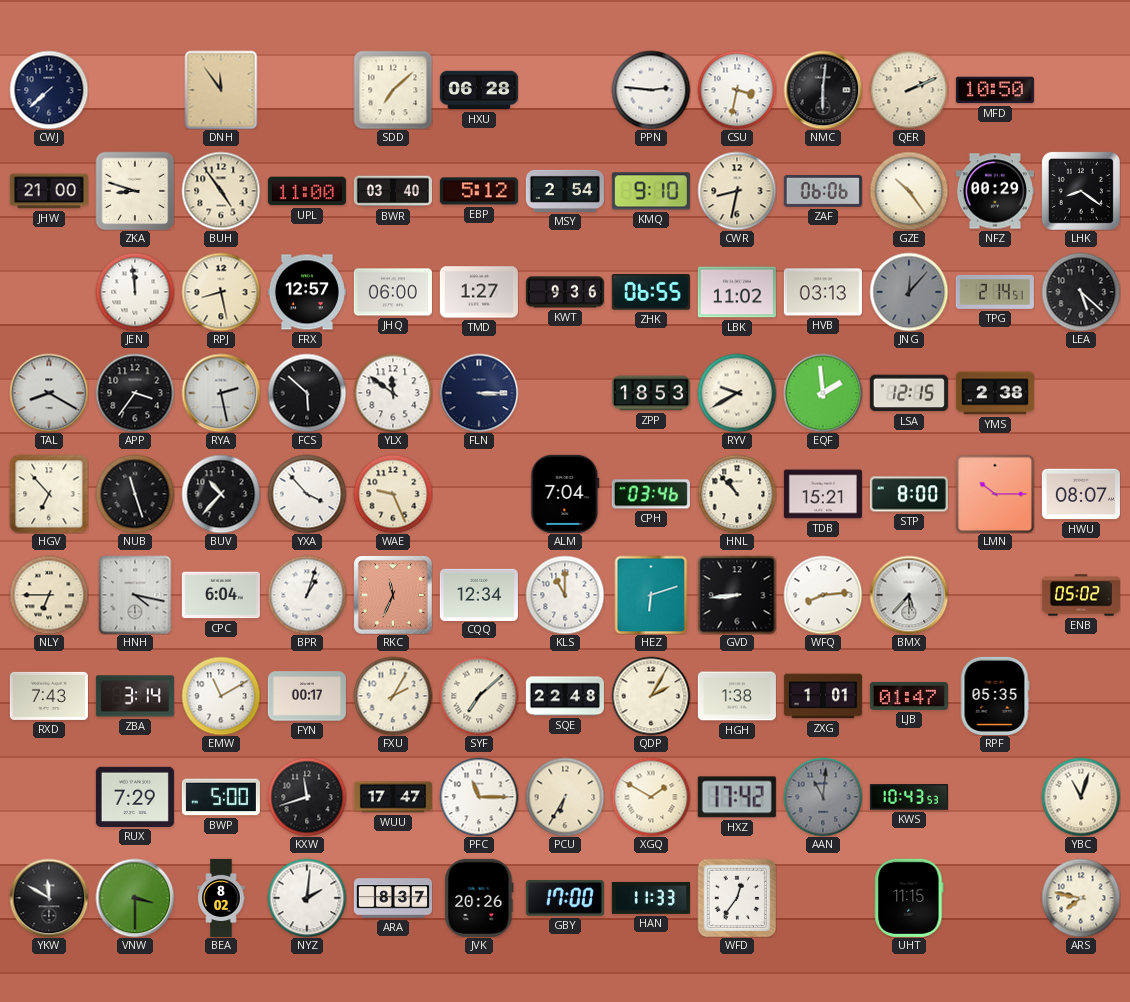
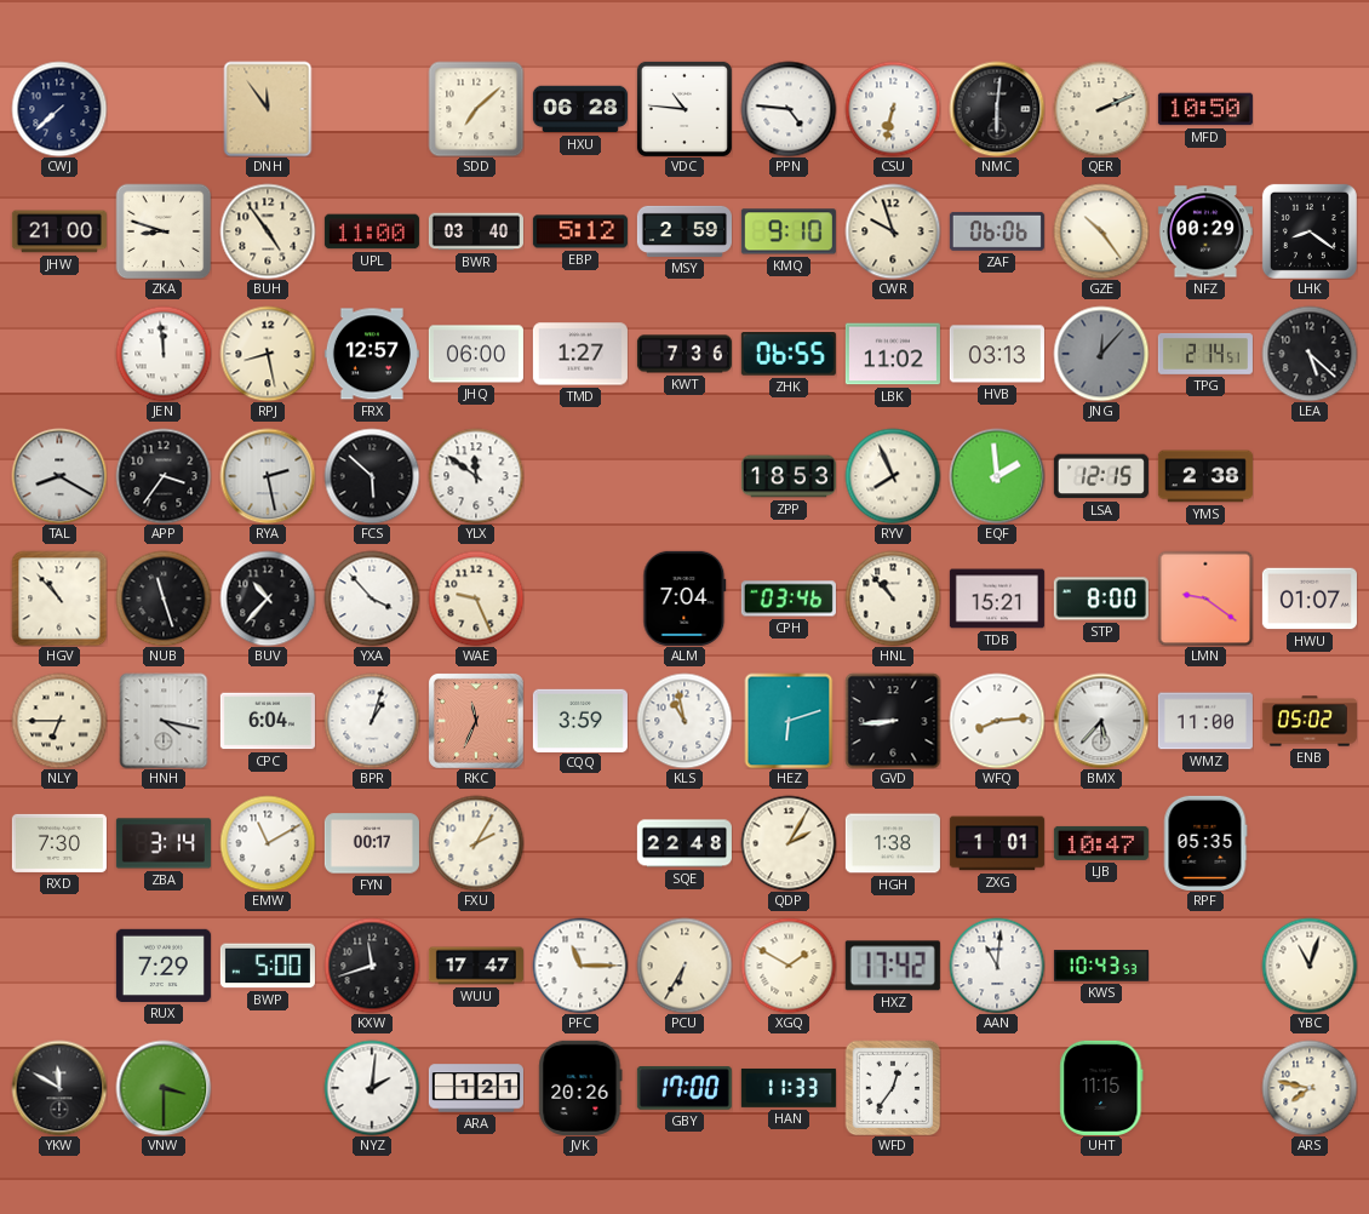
VDC: none -> 10:46
PPN: 2:46 -> 4:46
CSU: 3:32 -> 6:32
MSY: 2:54 -> 2:59
CWR: 8:32 -> 9:57
KWT: 9:36 -> 7:36
FLN: 3:15 -> none
RYV: 9:40 -> 7:56
HGV: 6:53 -> 10:53
LMN: 10:15 -> 9:21
HWU: 08:07 -> 01:07
CQQ: 12:34 -> 3:59
KLS: 11:00 -> 10:58
WMZ: none -> 11:00
RXD: 7:43 -> 7:30
SYF: 7:08 -> none
LJB: 01:47 -> 10:47
AAN dial: grey -> white
BEA: 8:02 -> none
ARA: 8:37 -> 1:21
